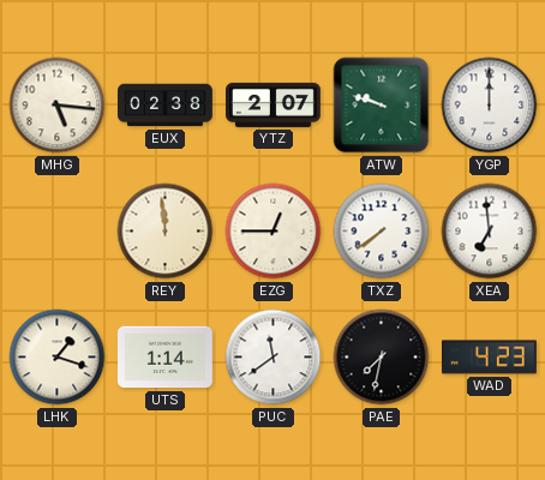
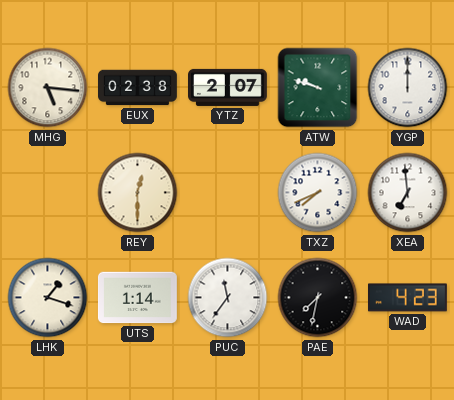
REY: 11:59 -> 12:30
EZG: 12:45 -> none
TXZ: 7:39 -> 7:41
PUC: 11:39 -> 11:36
